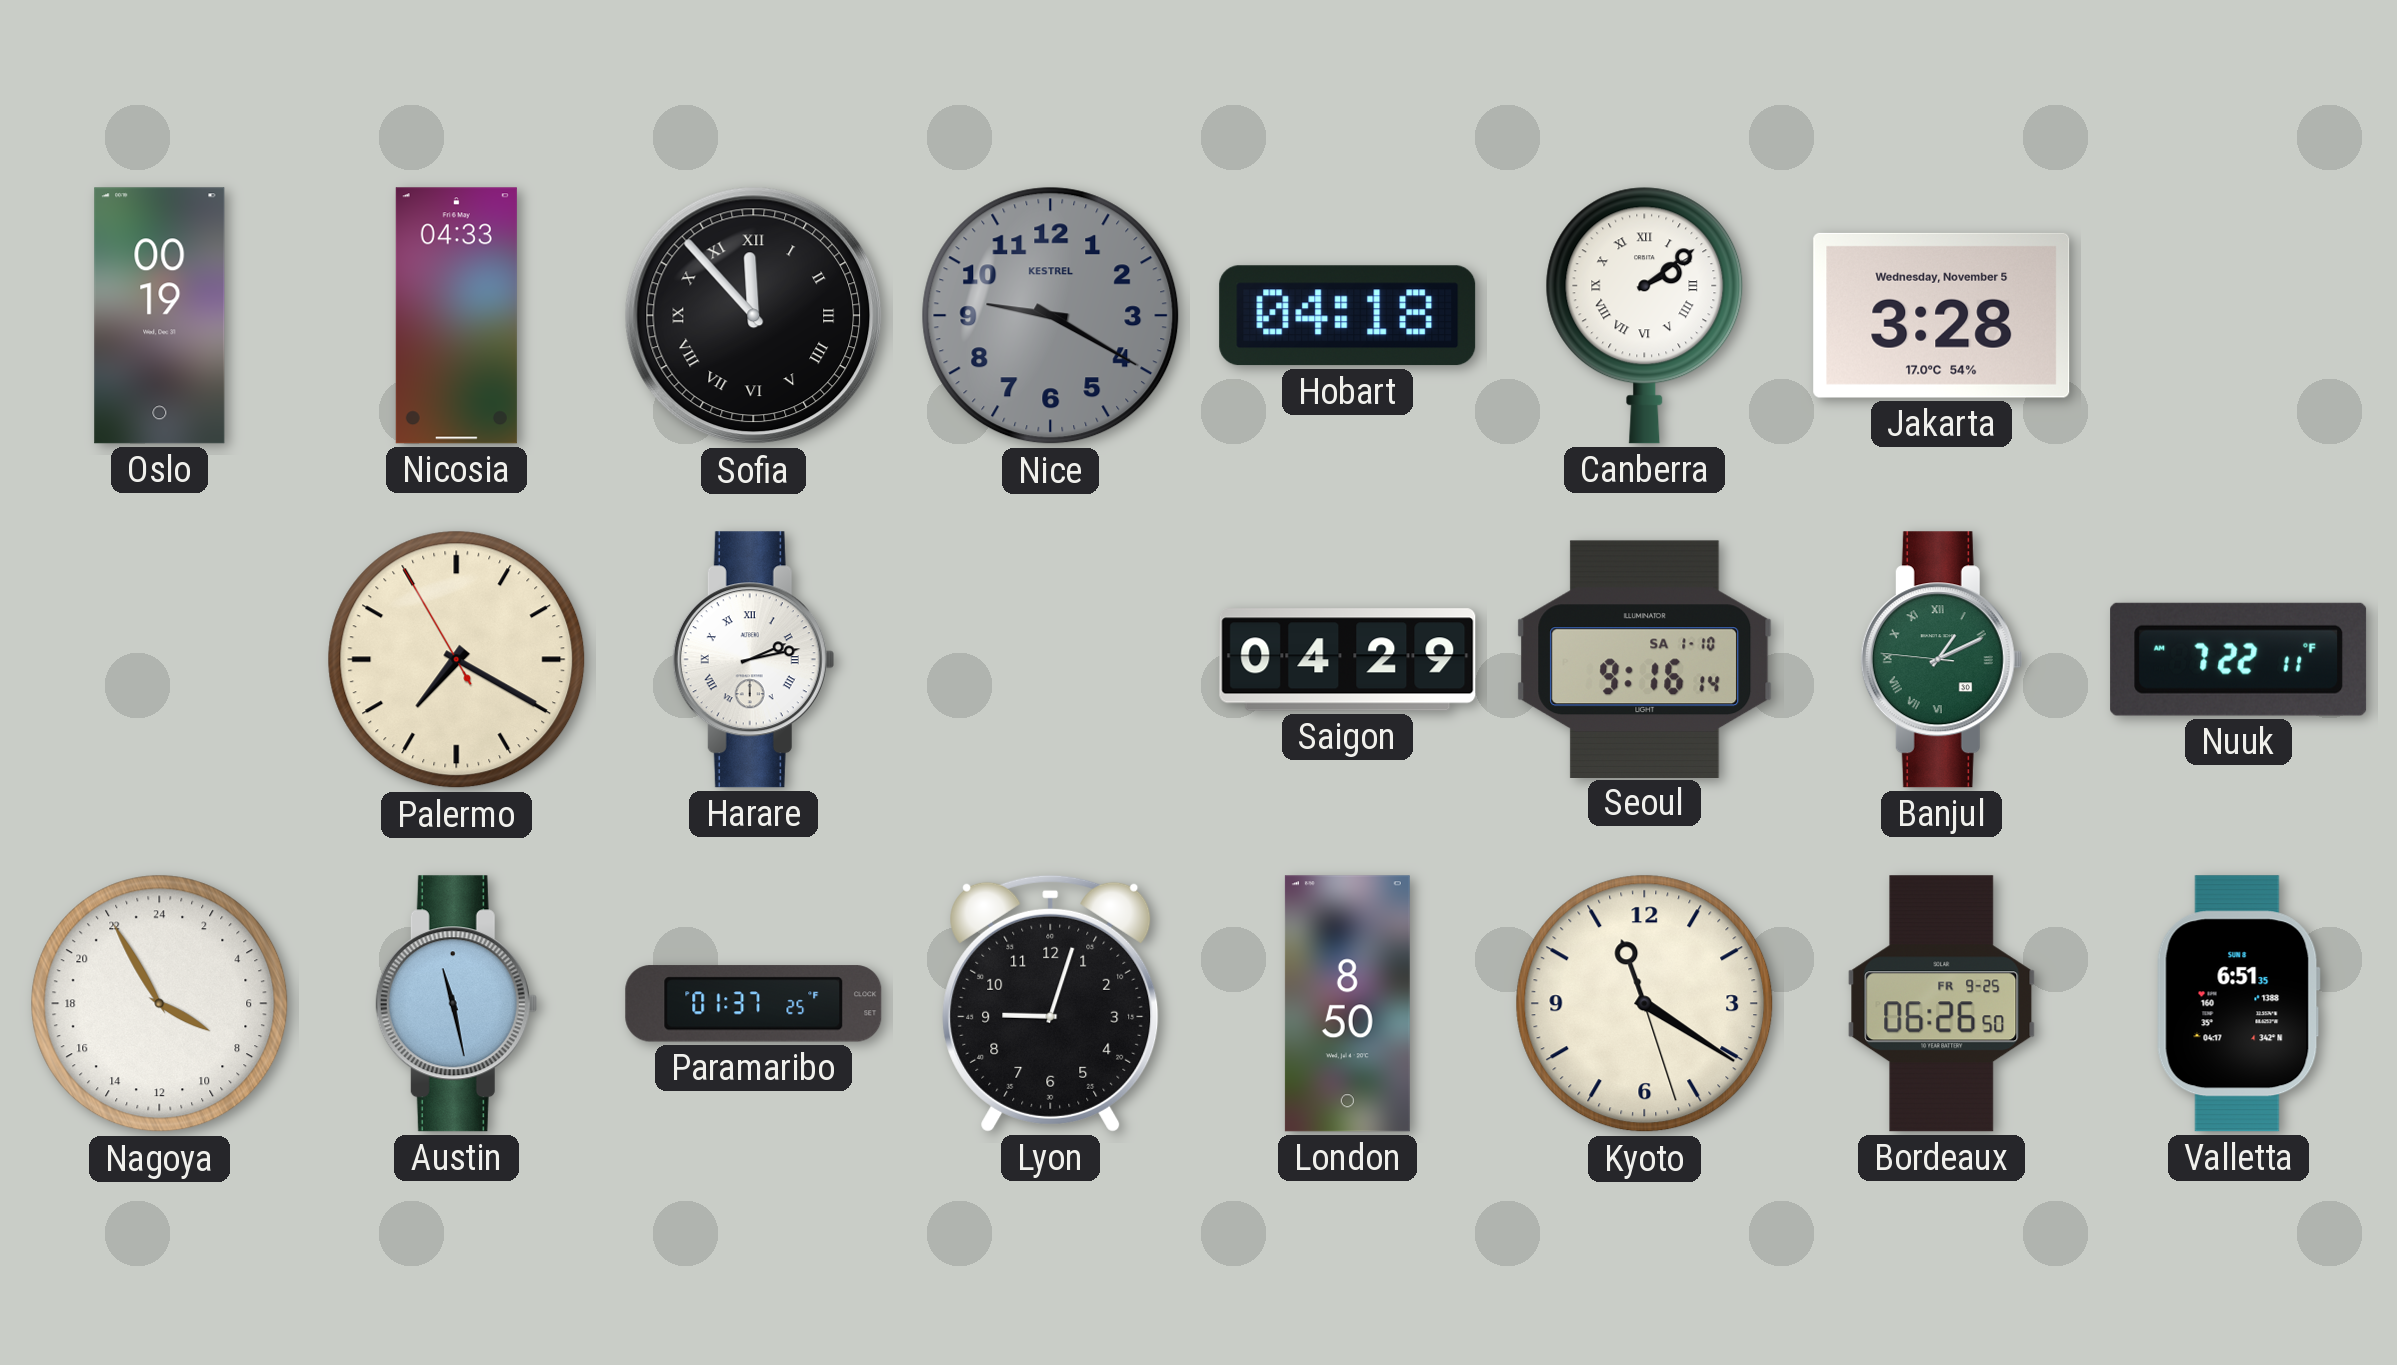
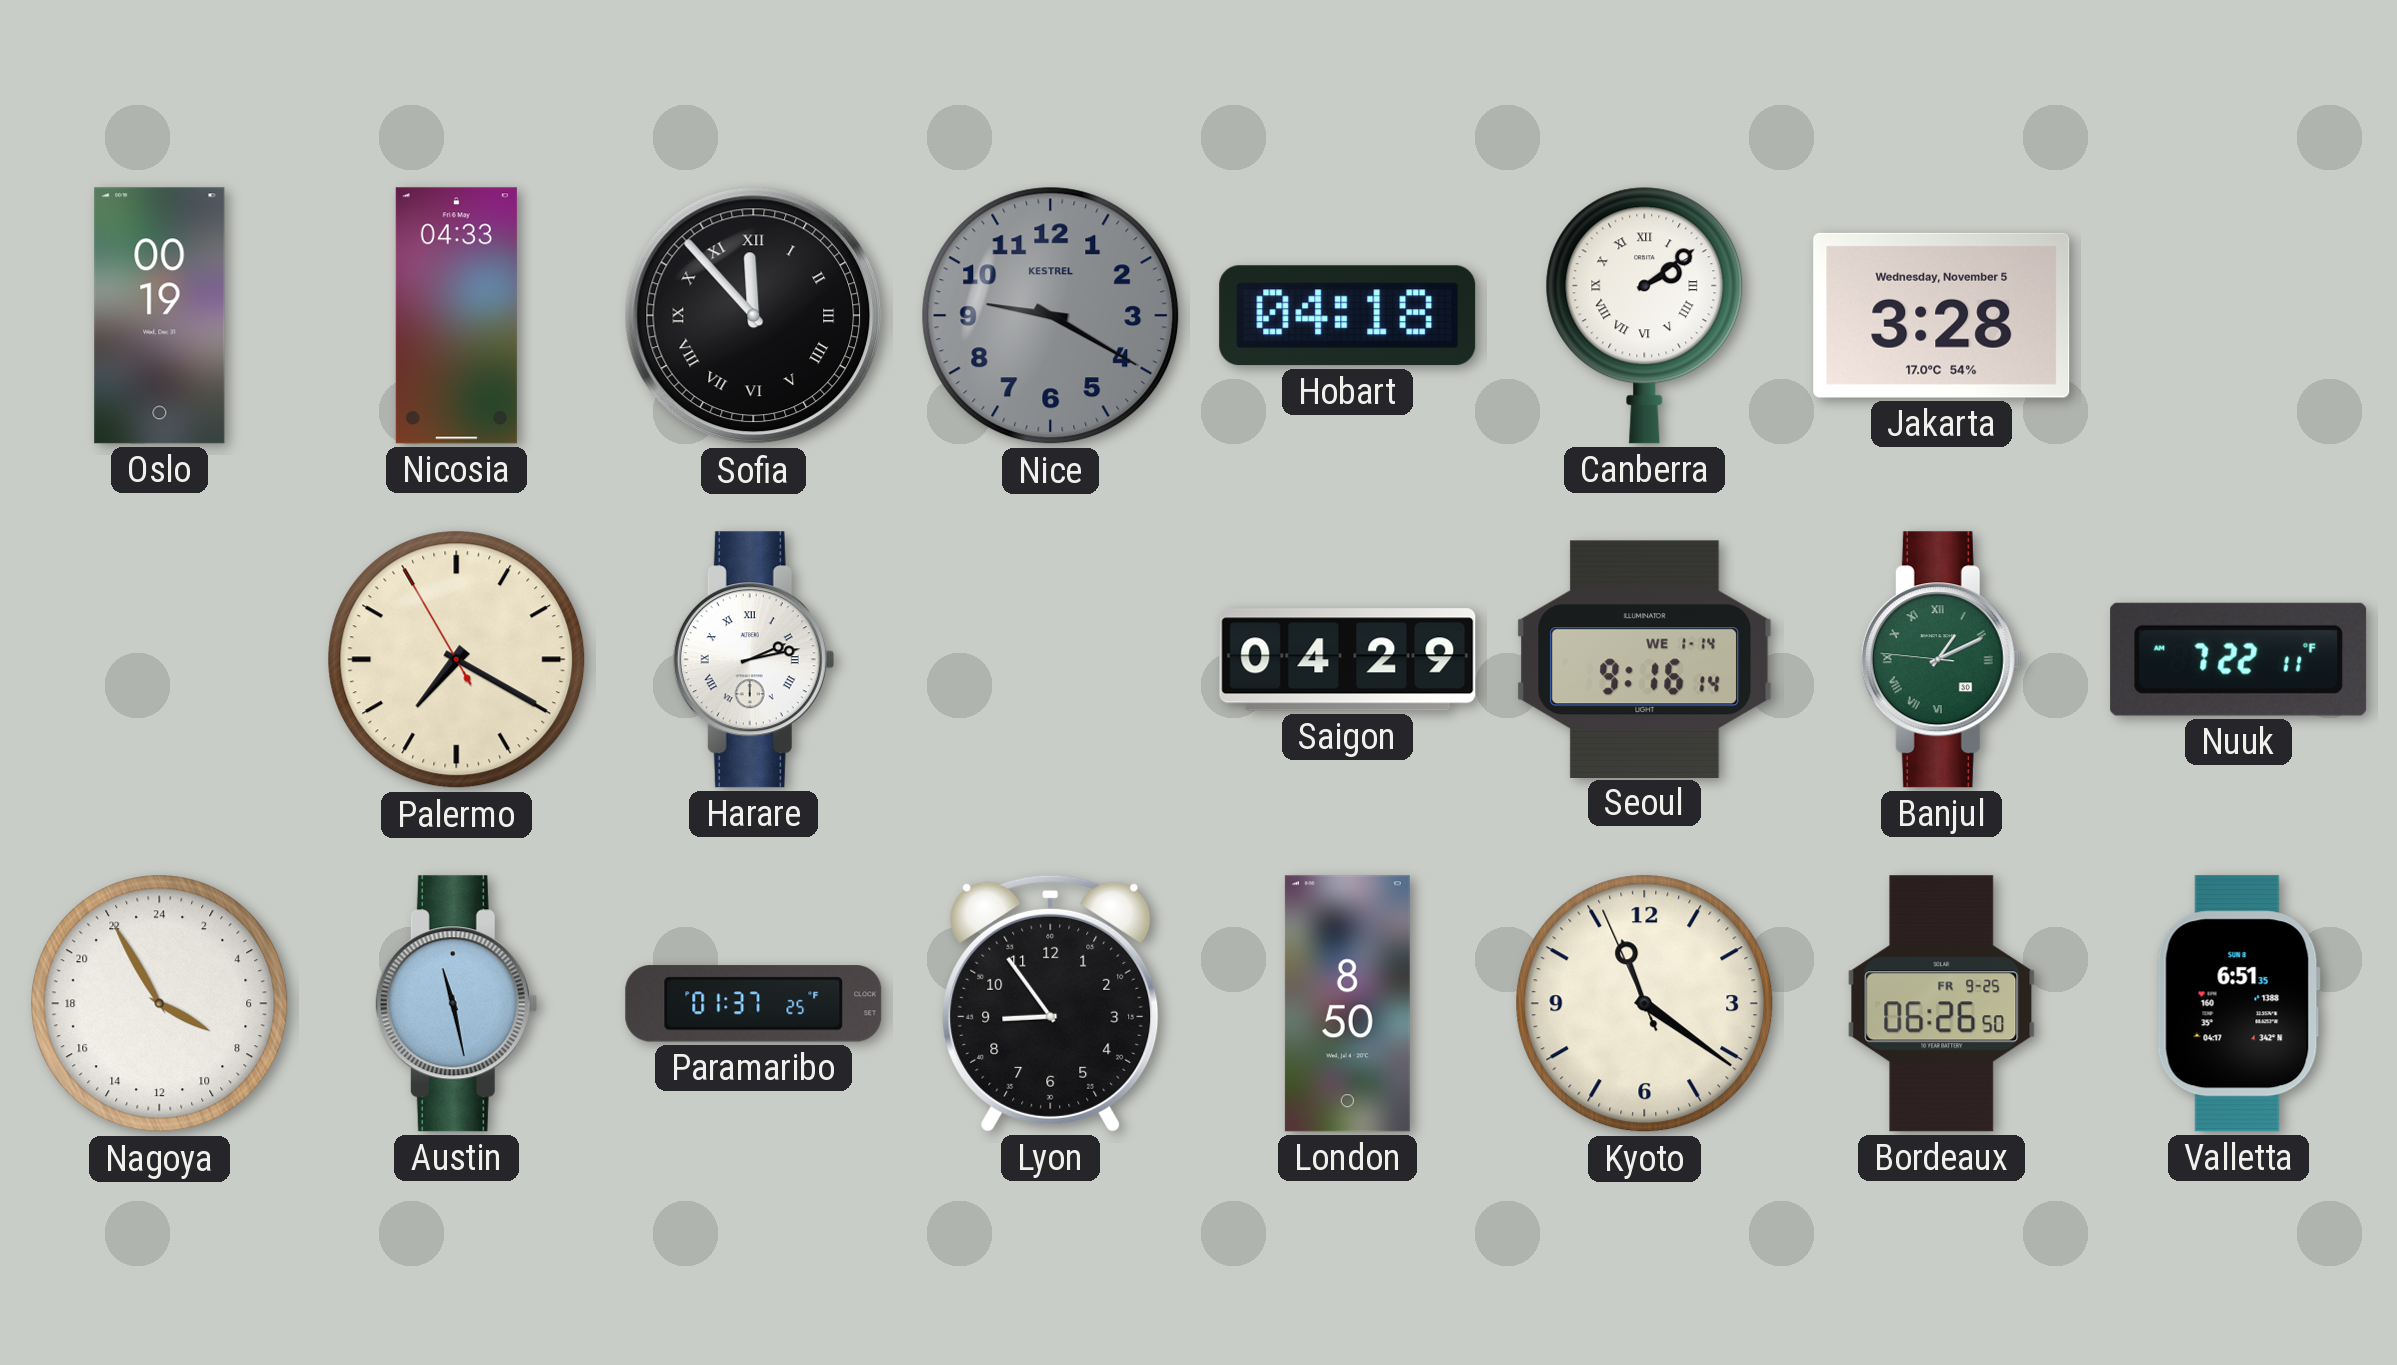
Seoul date: SA 1-10 -> WE 1-14
Lyon: 9:03 -> 8:54
Kyoto: 11:20:27 -> 11:20:56
